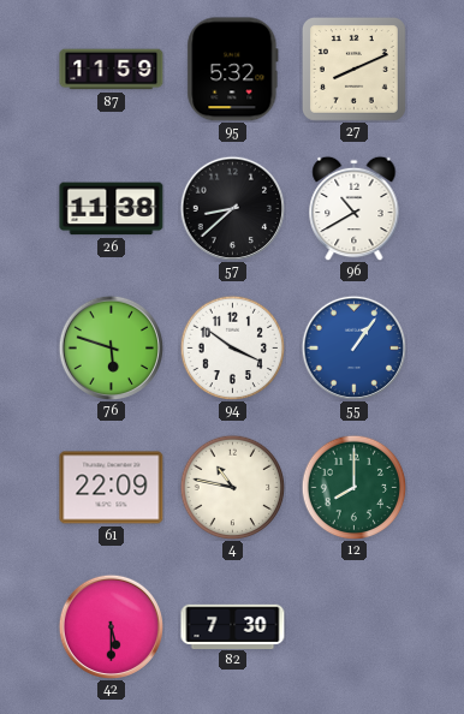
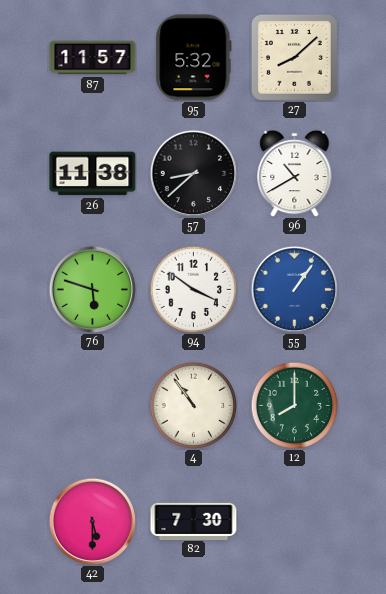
87: 11:59 -> 11:57
27: 8:11 -> 8:08
61: 22:09 -> none
4: 10:47 -> 10:54
